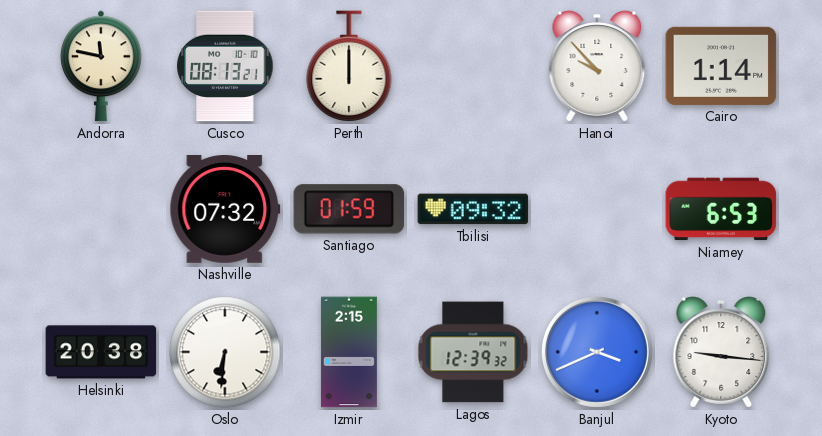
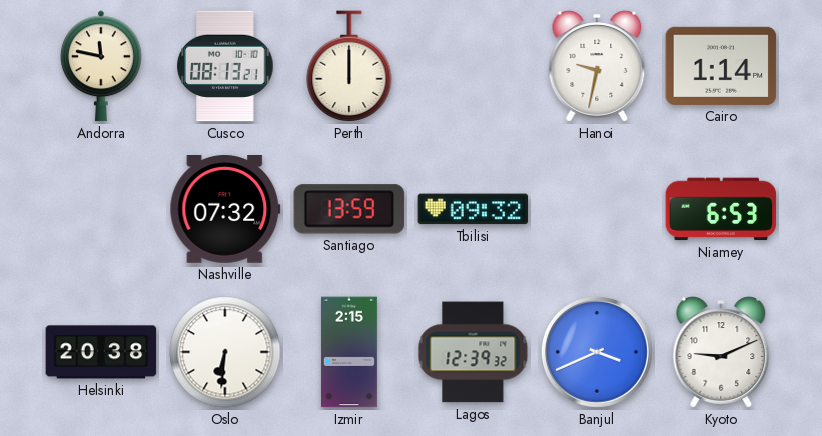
Hanoi: 9:53 -> 9:32
Santiago: 01:59 -> 13:59
Kyoto: 9:16 -> 9:11
